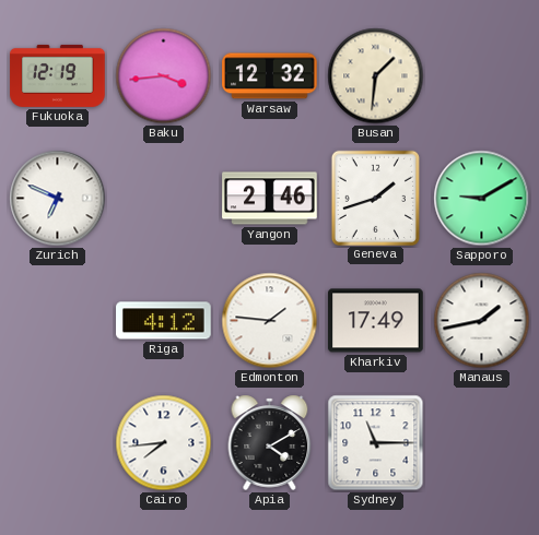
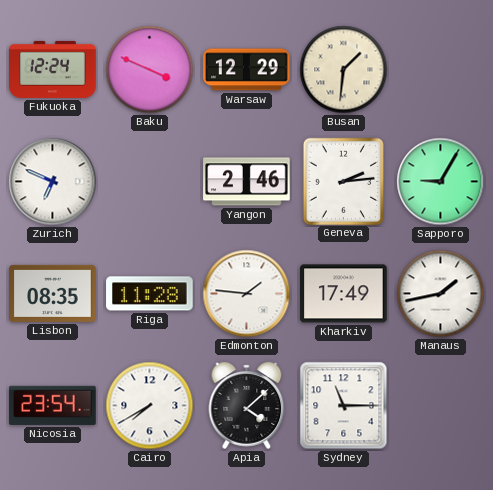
Fukuoka: 12:19 -> 12:24
Baku: 3:44 -> 3:49
Warsaw: 12:32 -> 12:29
Geneva: 1:42 -> 2:14
Sapporo: 9:10 -> 9:05
Lisbon: none -> 08:35
Riga: 4:12 -> 11:28
Nicosia: none -> 23:54
Cairo: 7:44 -> 7:40
Apia: 4:10 -> 4:08
